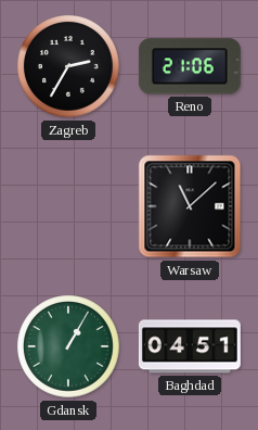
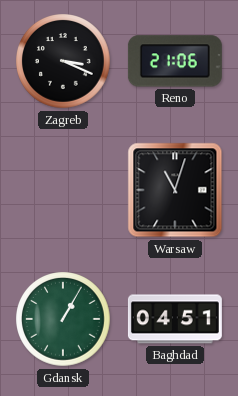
Zagreb: 2:35 -> 3:19
Warsaw: 11:08 -> 11:03
